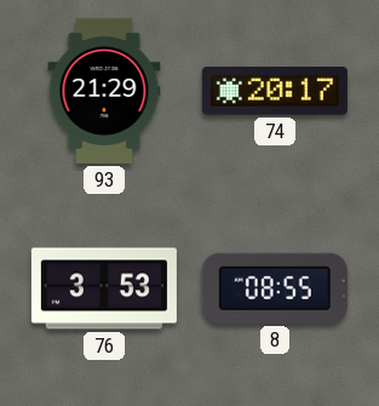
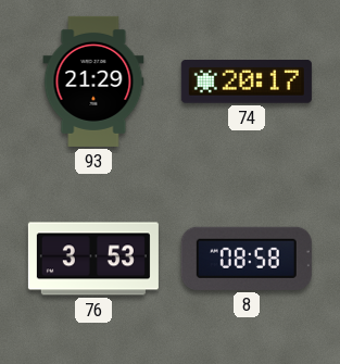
8: 08:55 -> 08:58
